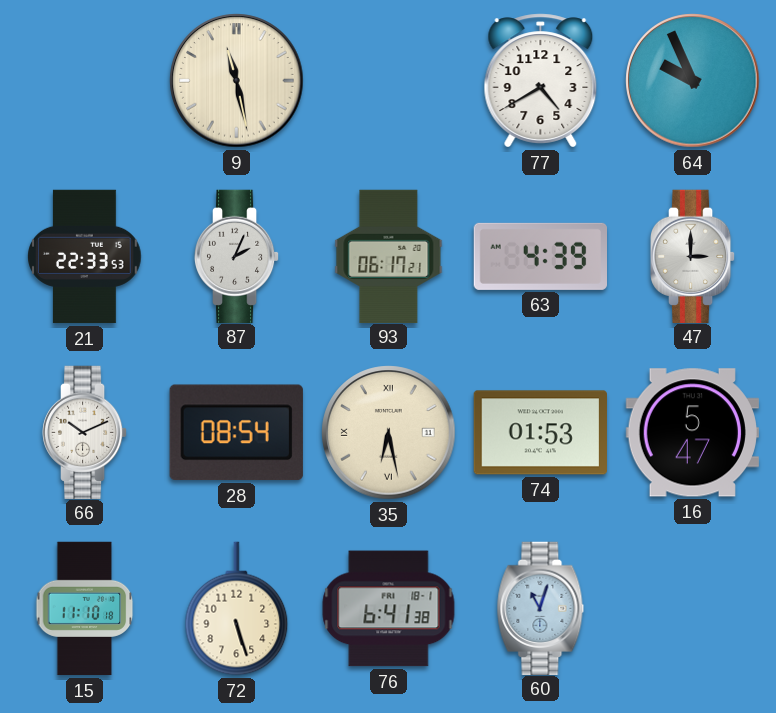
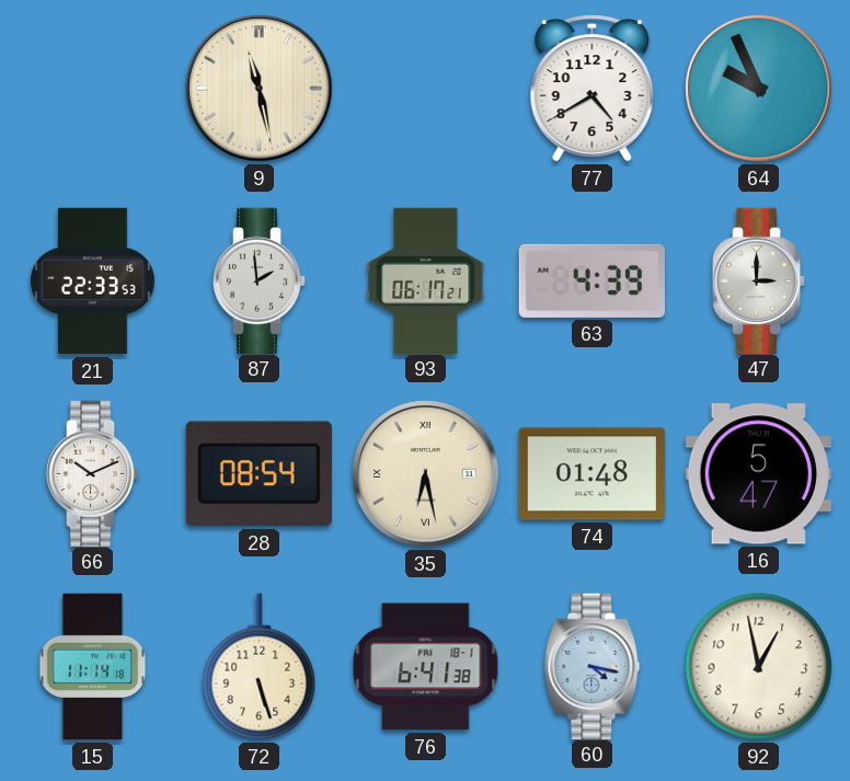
87: 2:04 -> 1:59
74: 01:53 -> 01:48
15: 11:10 -> 11:14
60: 11:03 -> 4:17
92: none -> 12:58
